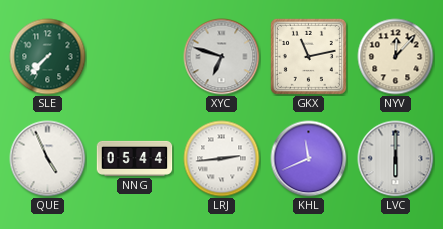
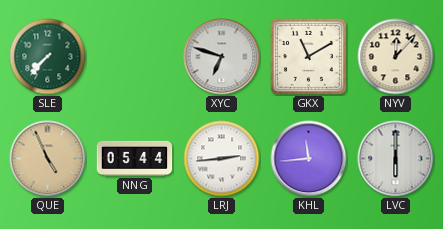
GKX: 11:13 -> 11:10
QUE dial: white -> champagne
KHL: 11:41 -> 11:44
